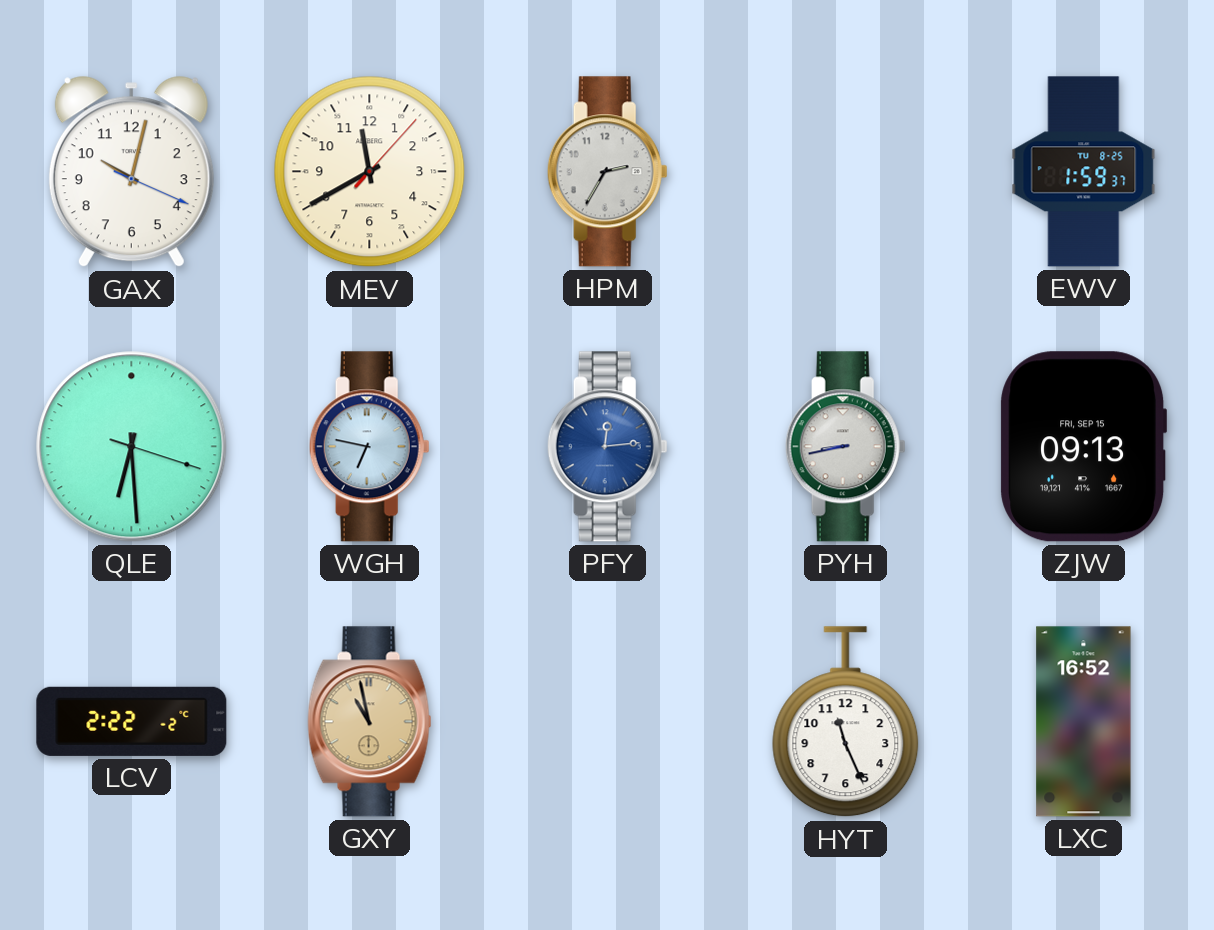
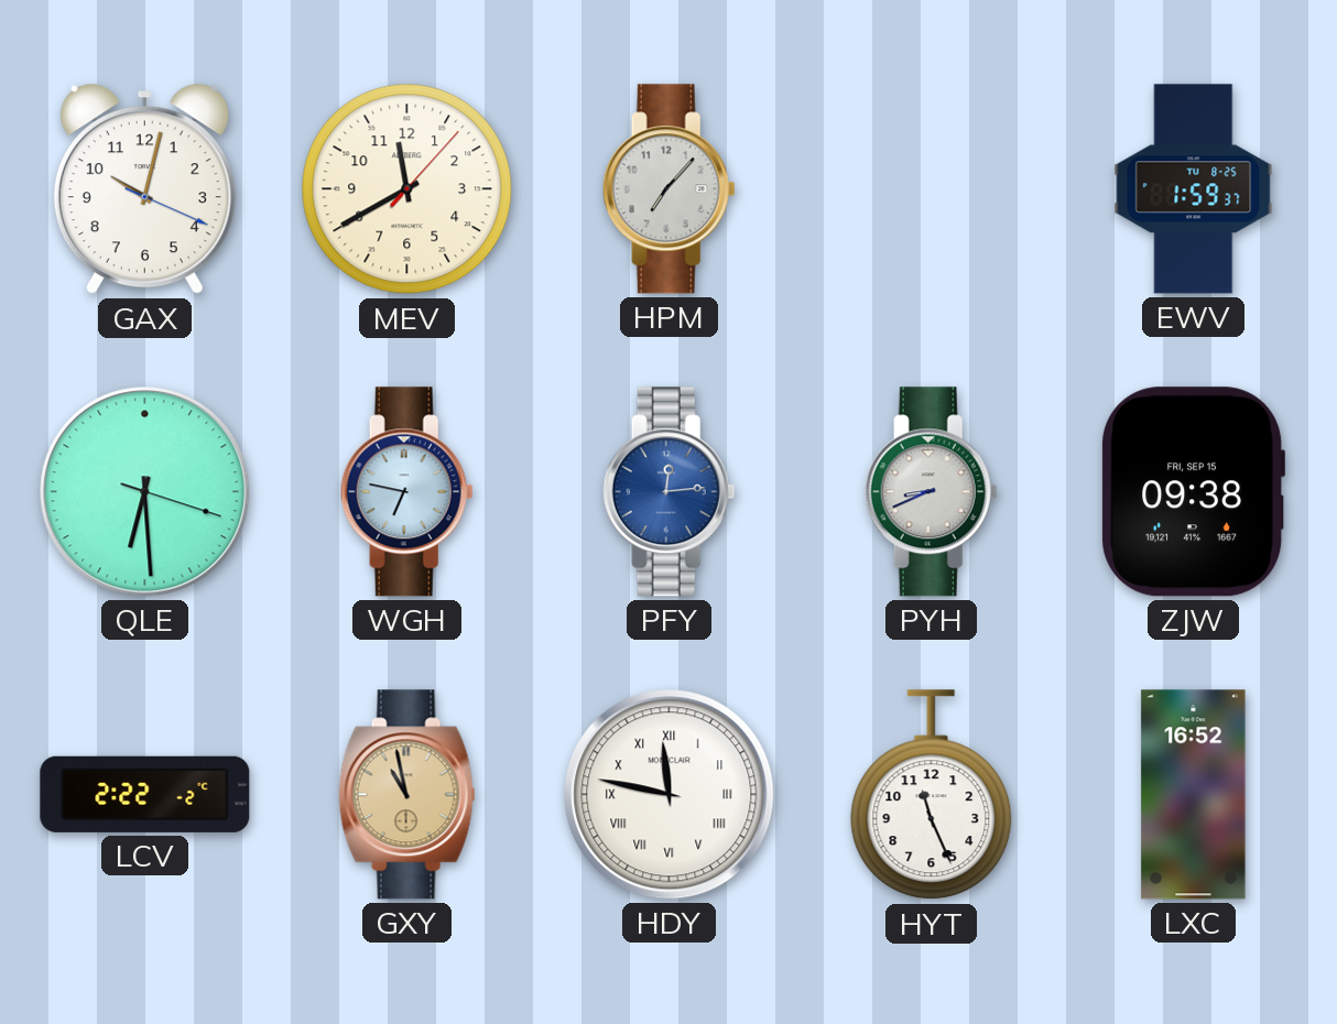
HPM: 2:35 -> 7:07
PYH: 8:43 -> 8:41
ZJW: 09:13 -> 09:38
HDY: none -> 11:47
